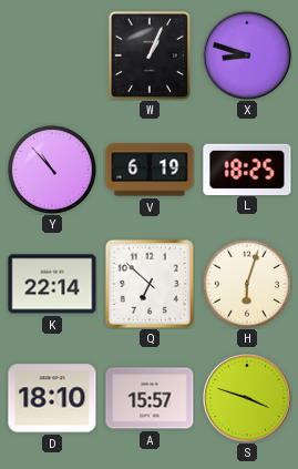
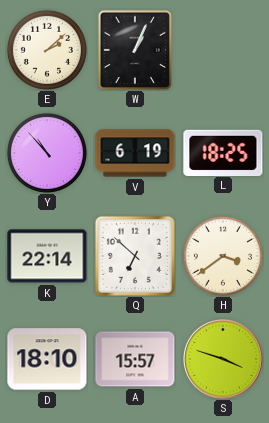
E: none -> 2:08
X: 8:48 -> none
H: 6:03 -> 3:39
